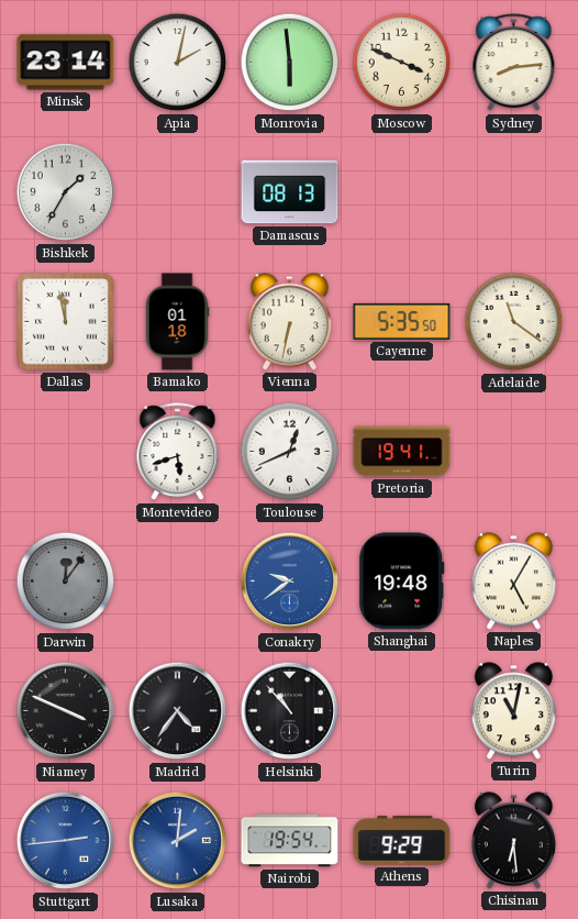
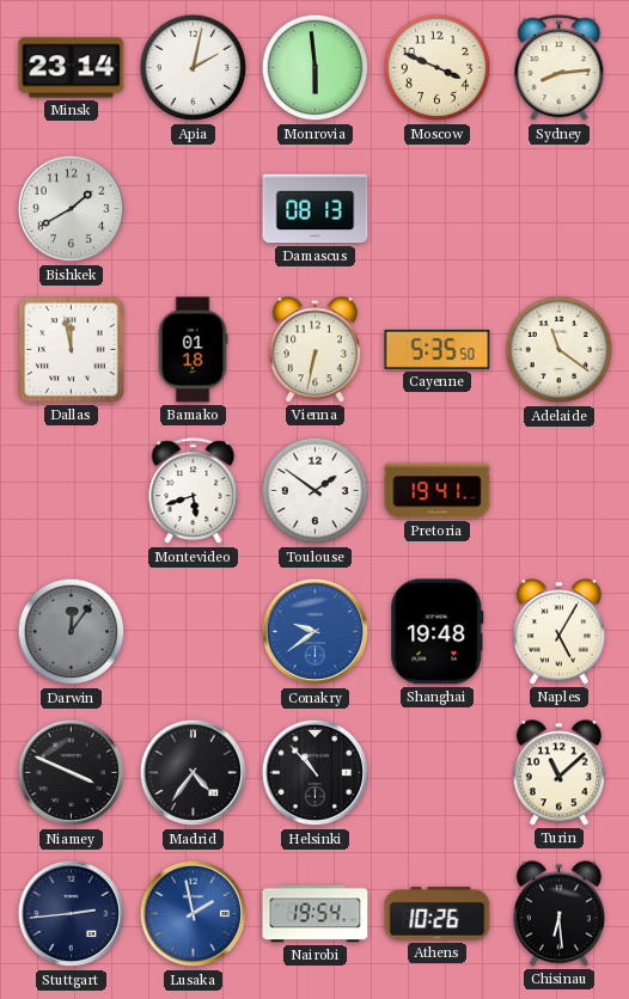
Bishkek: 1:35 -> 1:40
Toulouse: 12:41 -> 1:51
Turin: 11:02 -> 11:08
Stuttgart dial: blue -> navy
Lusaka: 2:01 -> 1:58
Athens: 9:29 -> 10:26
